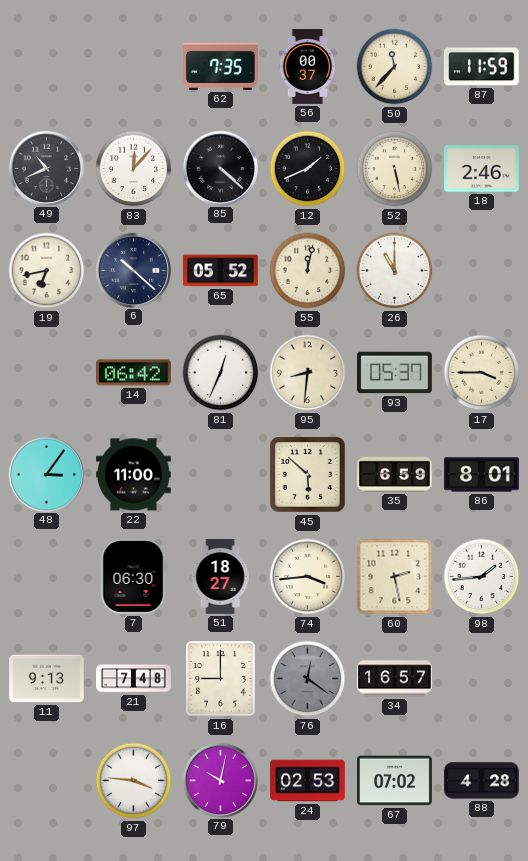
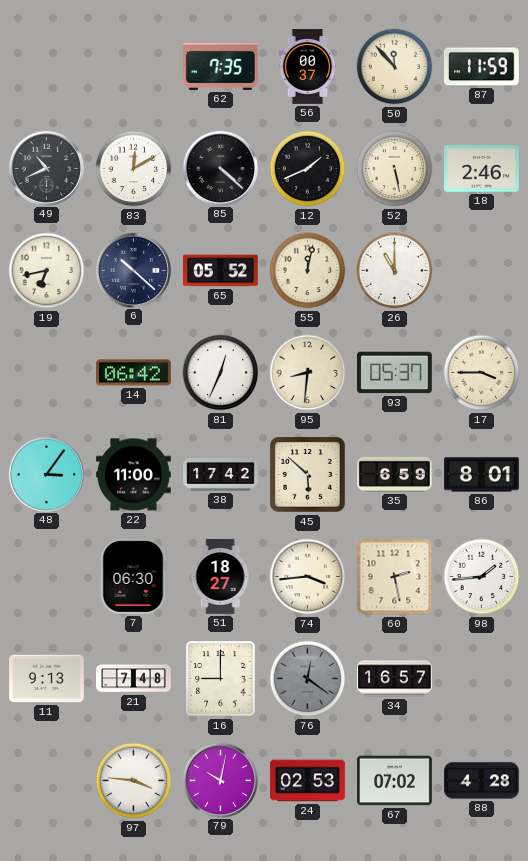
50: 11:37 -> 11:53
83: 12:07 -> 12:10
38: none -> 17:42
